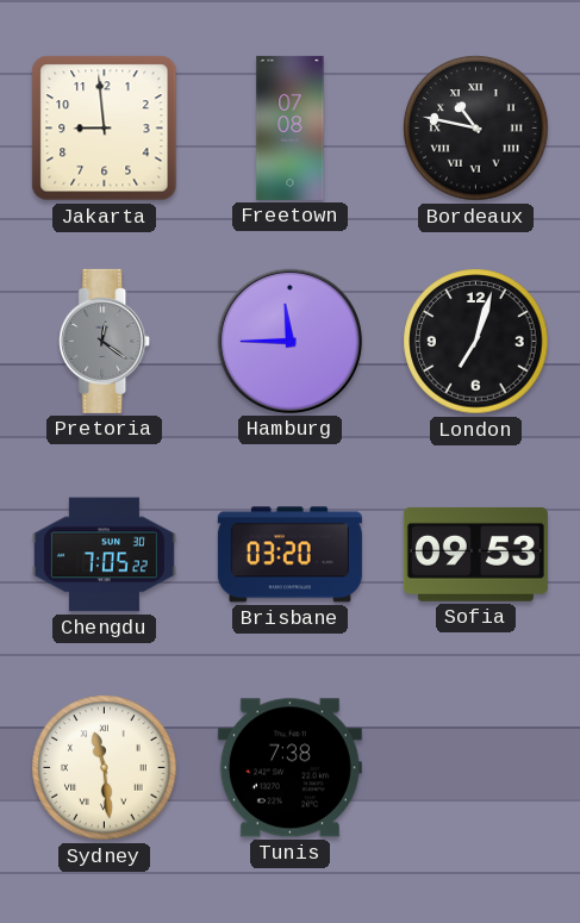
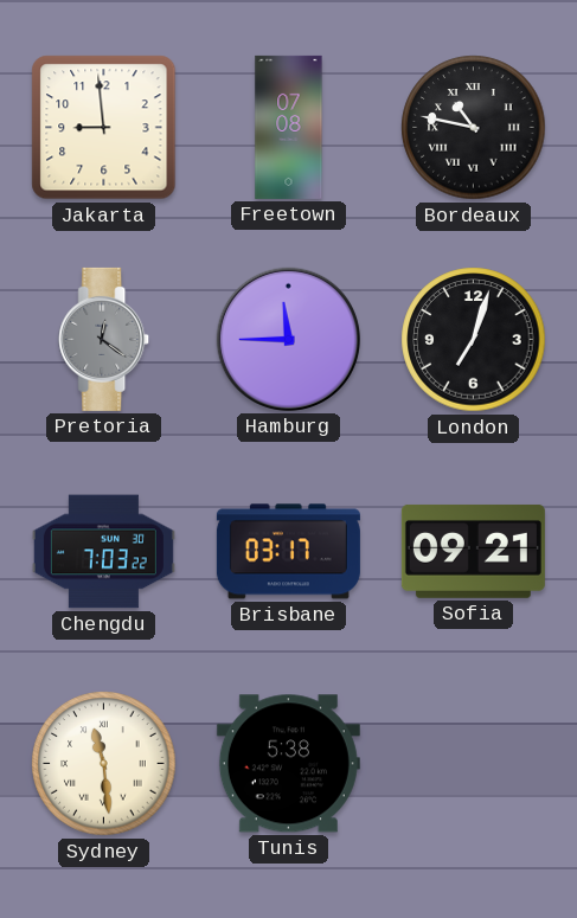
Chengdu: 7:05 -> 7:03
Brisbane: 03:20 -> 03:17
Sofia: 09:53 -> 09:21
Tunis: 7:38 -> 5:38
